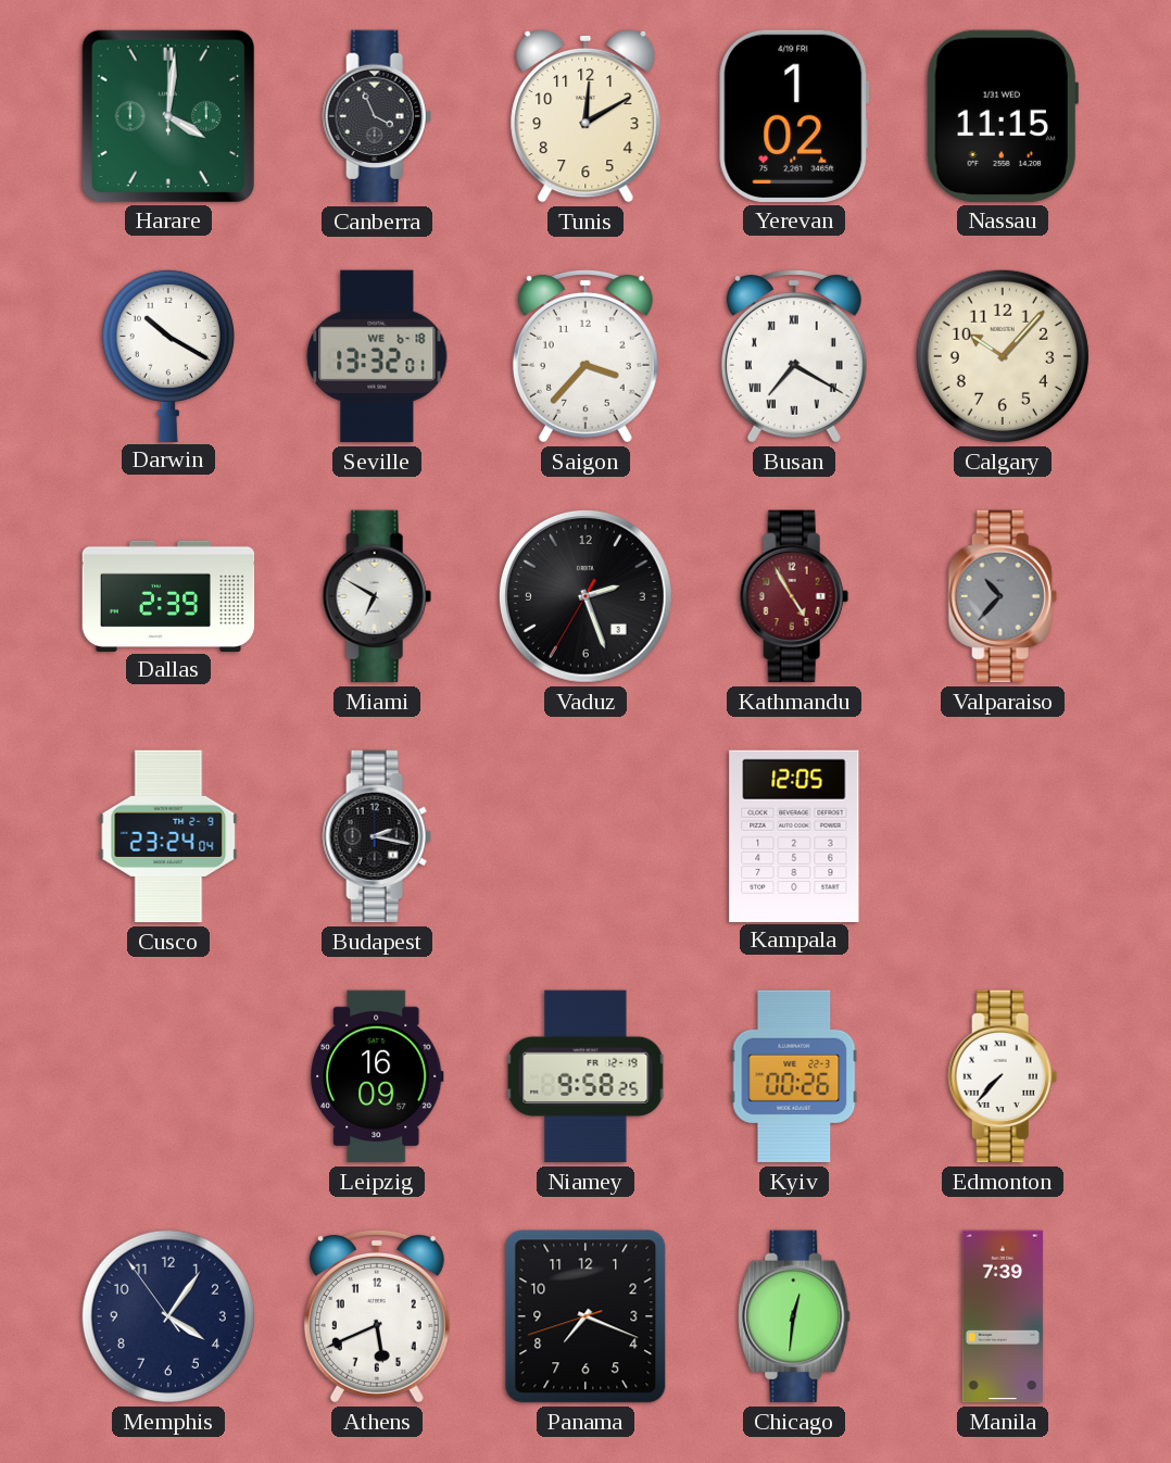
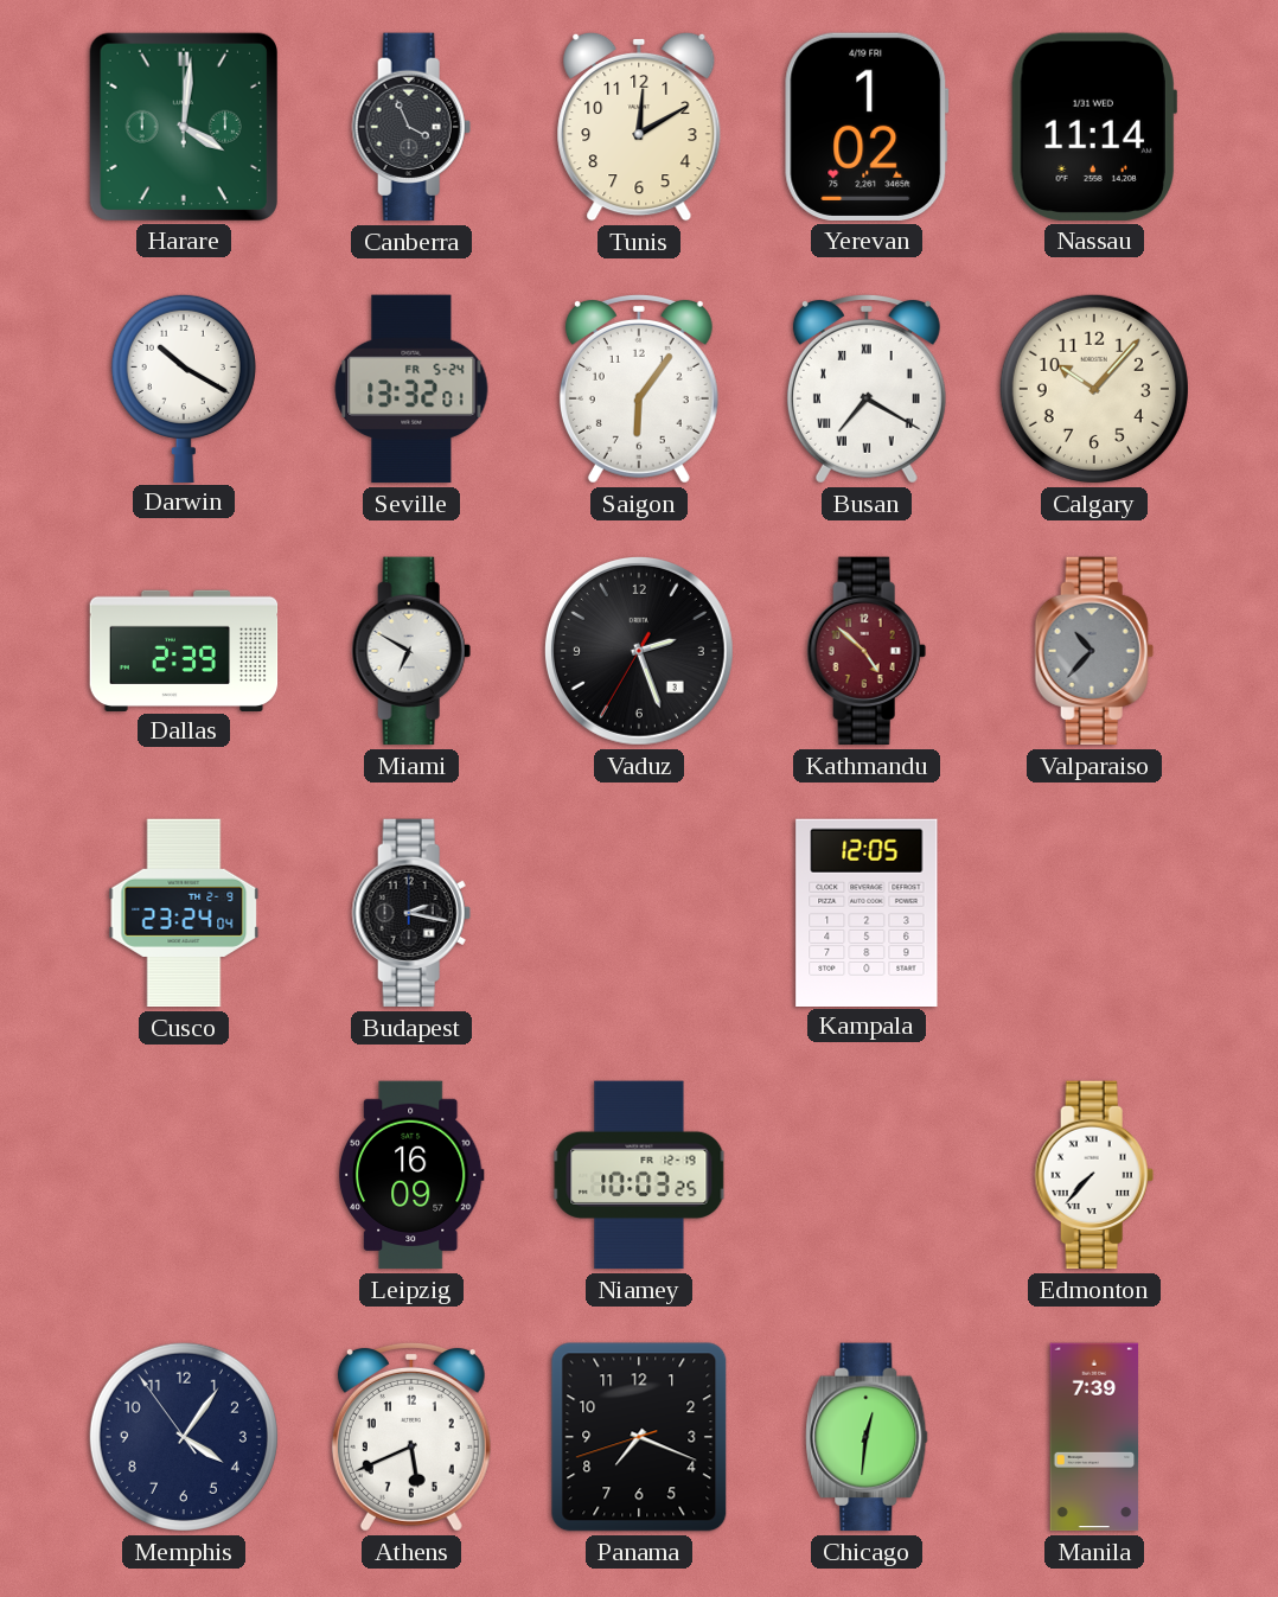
Nassau: 11:15 -> 11:14
Seville date: WE 6-18 -> FR 5-24
Saigon: 3:37 -> 6:06
Kathmandu: 4:55 -> 4:52
Niamey: 9:58 -> 10:03
Kyiv: 00:26 -> none
